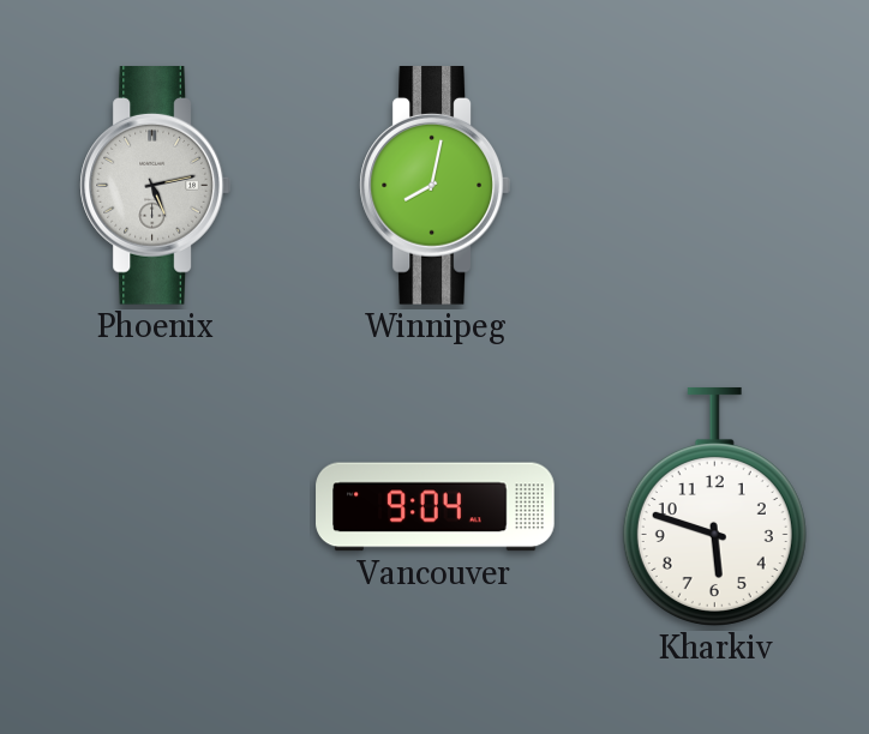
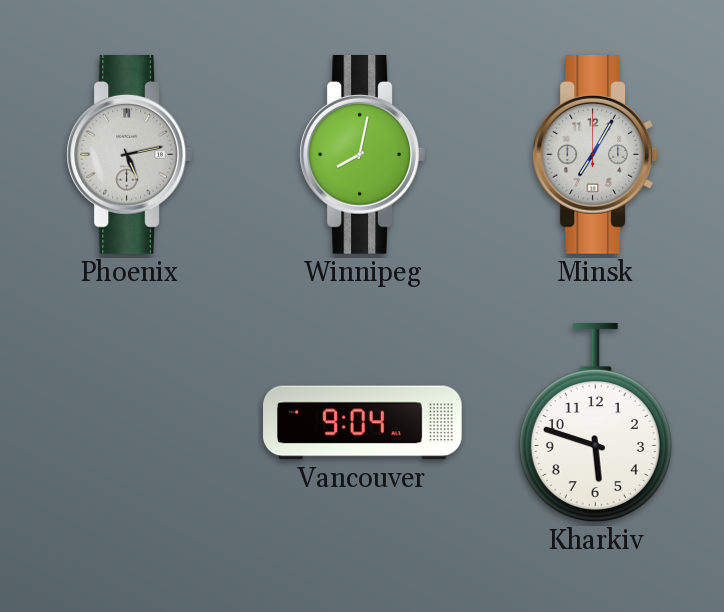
Minsk: none -> 7:05
